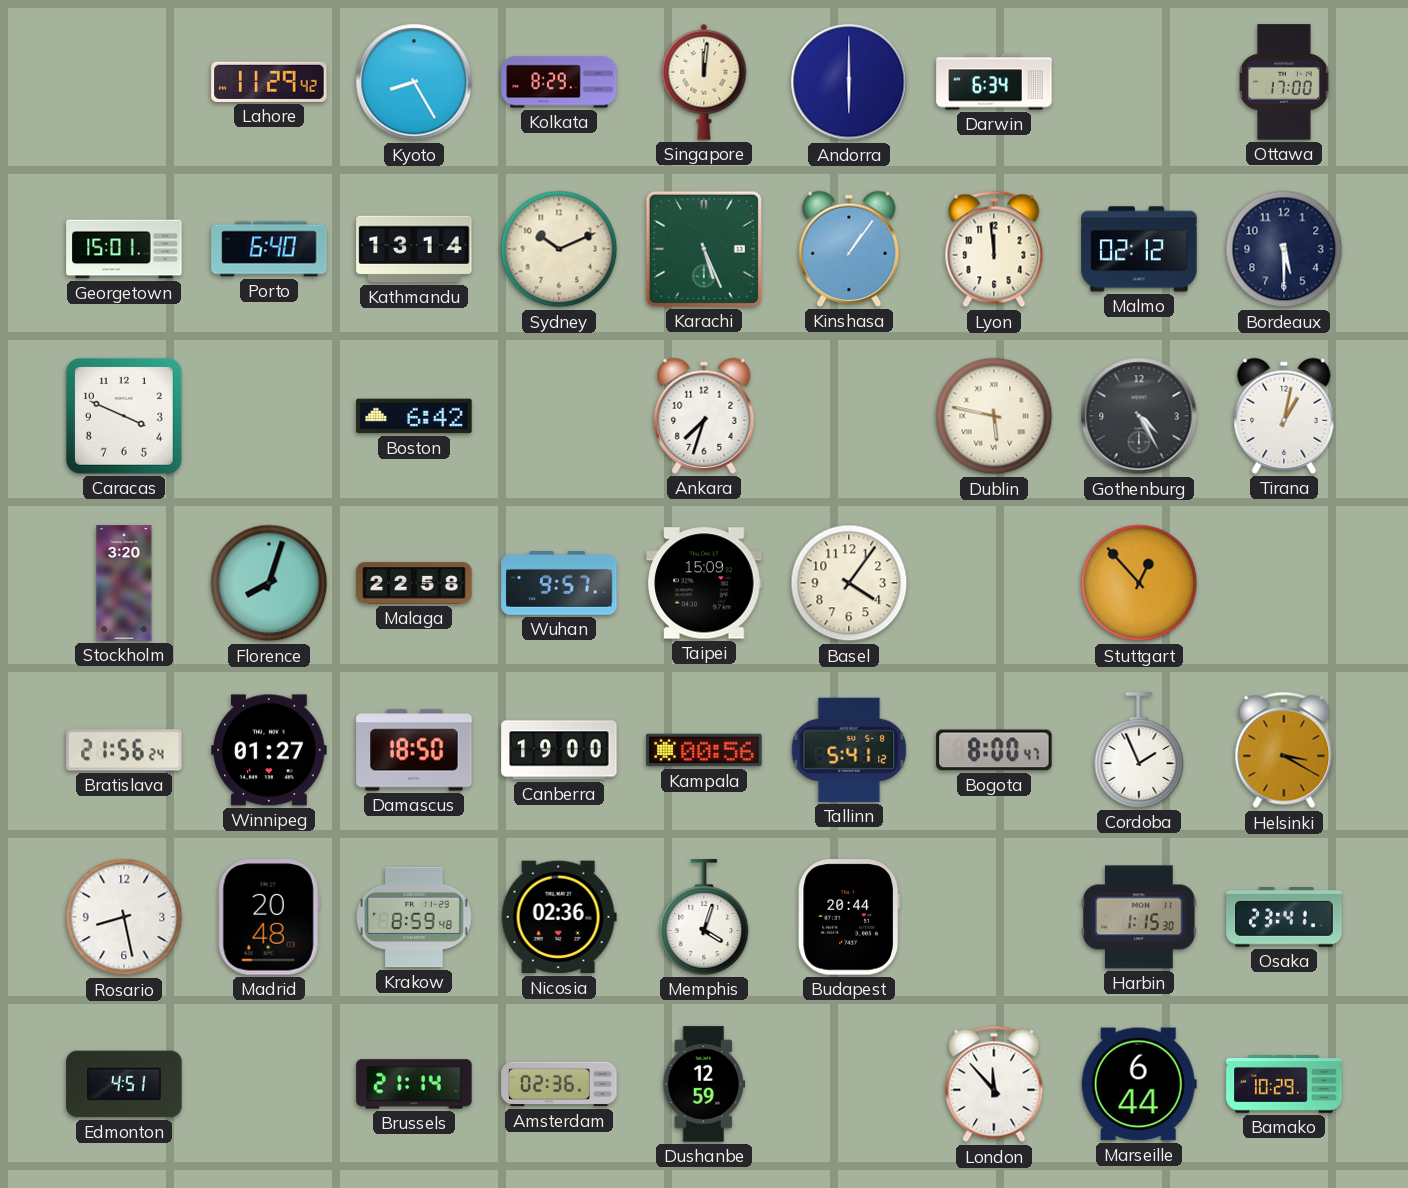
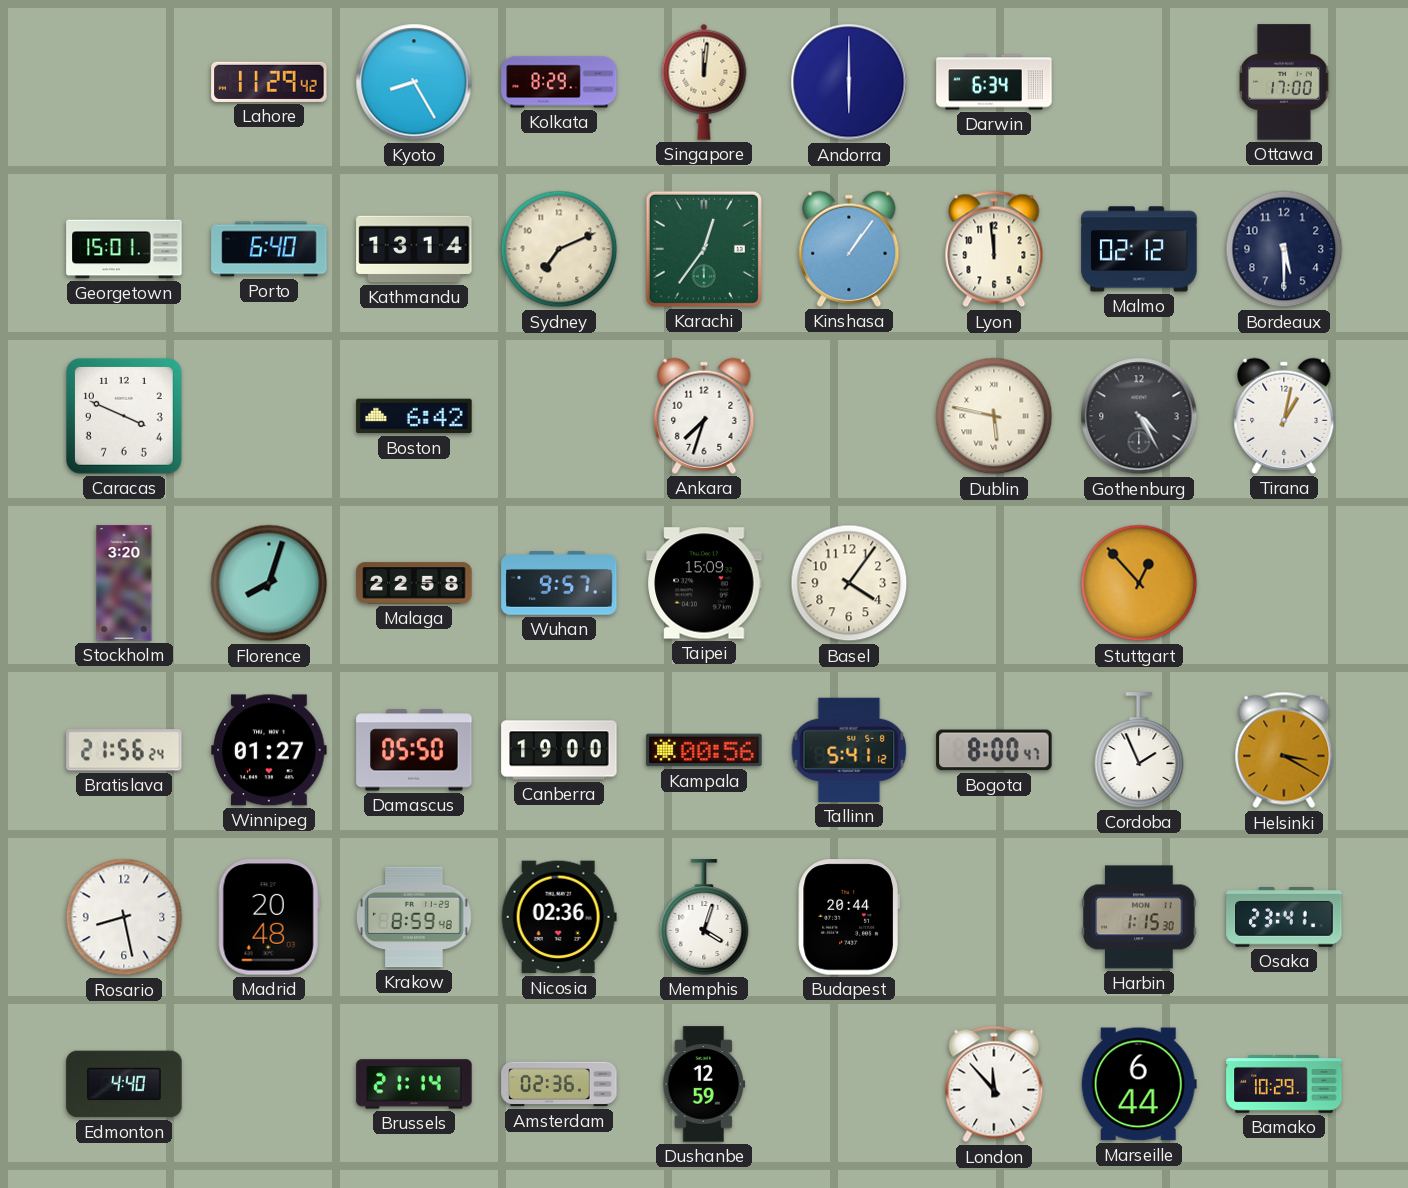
Sydney: 10:11 -> 7:11
Karachi: 5:26 -> 12:36
Damascus: 18:50 -> 05:50
Edmonton: 4:51 -> 4:40
